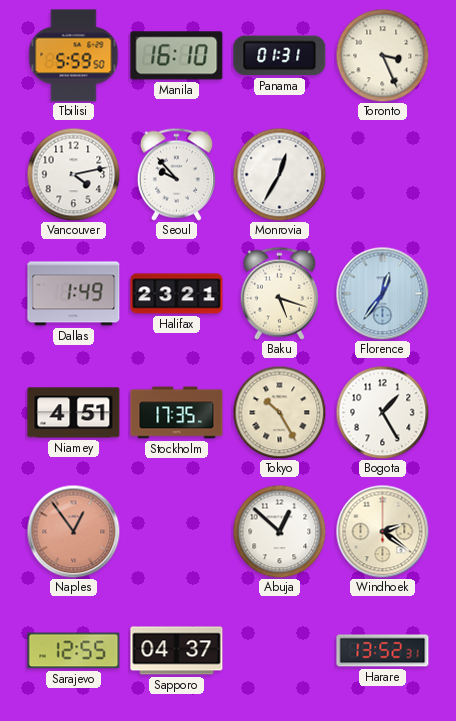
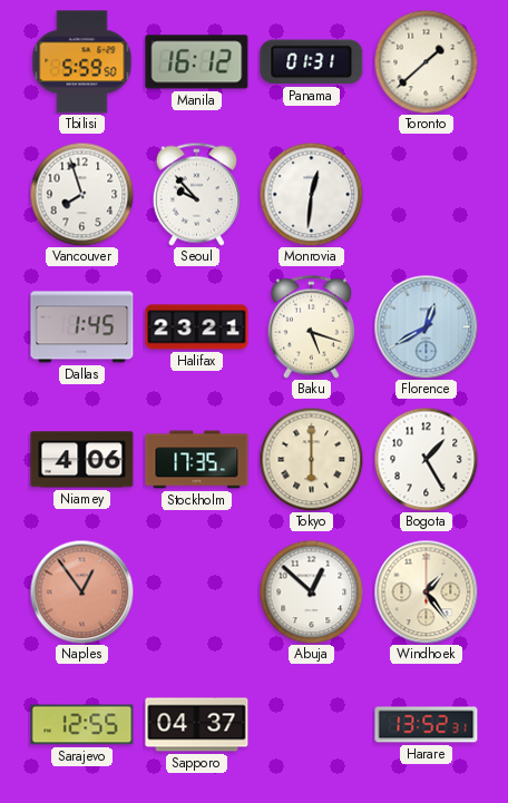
Manila: 16:10 -> 16:12
Toronto: 3:26 -> 1:38
Vancouver: 4:13 -> 7:57
Monrovia: 12:35 -> 12:31
Dallas: 1:49 -> 1:45
Florence: 12:36 -> 12:40
Niamey: 4:51 -> 4:06
Tokyo: 10:25 -> 6:00
Windhoek: 2:21 -> 1:24
